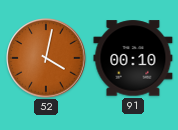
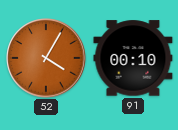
52: 4:02 -> 4:05
